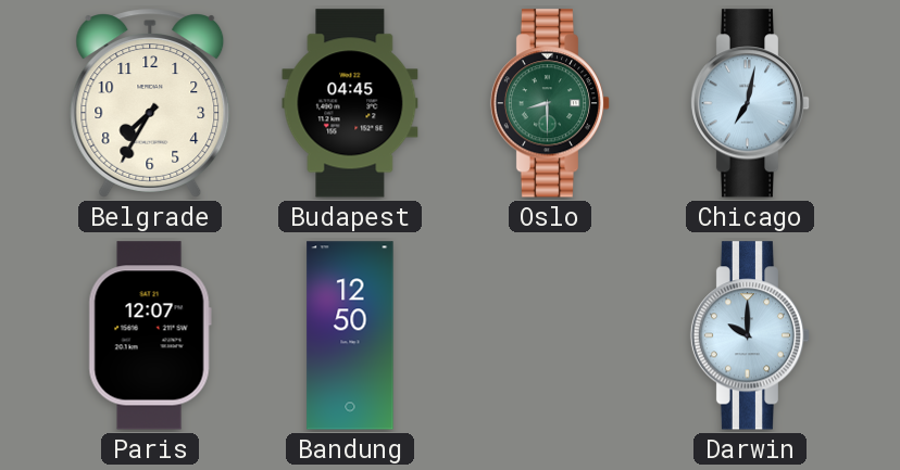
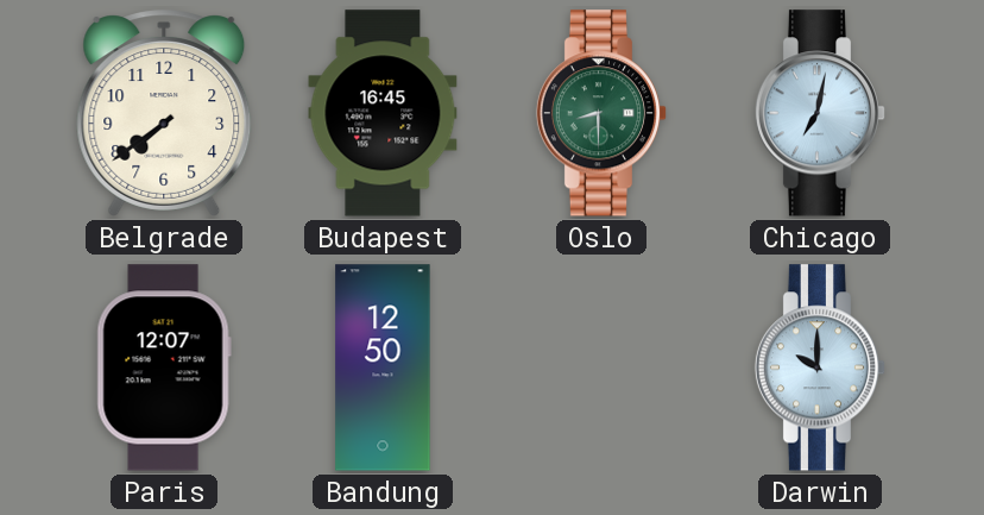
Belgrade: 7:35 -> 7:39
Budapest: 04:45 -> 16:45
